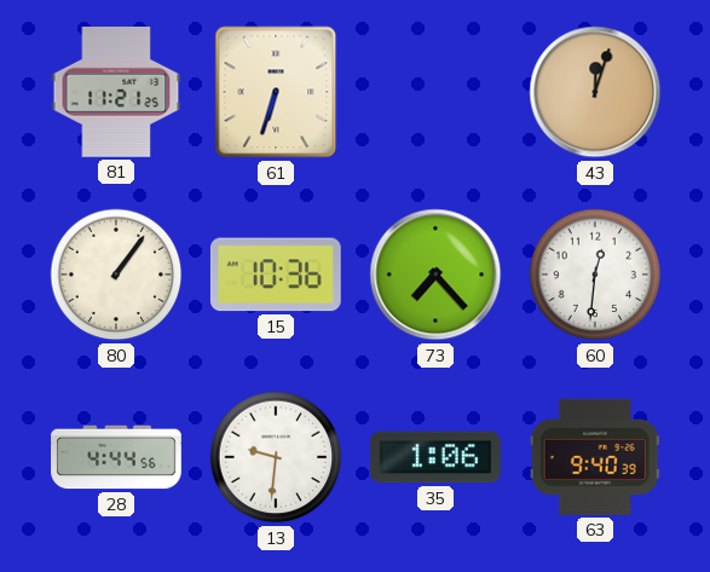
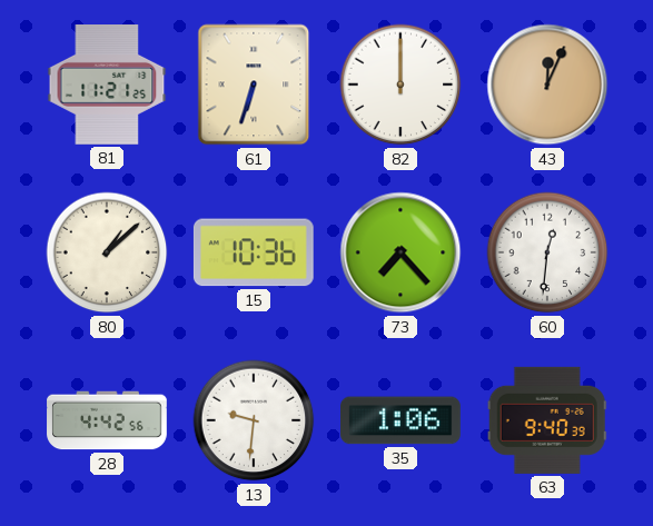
82: none -> 12:00
43: 12:03 -> 12:04
80: 1:06 -> 1:08
28: 4:44 -> 4:42
